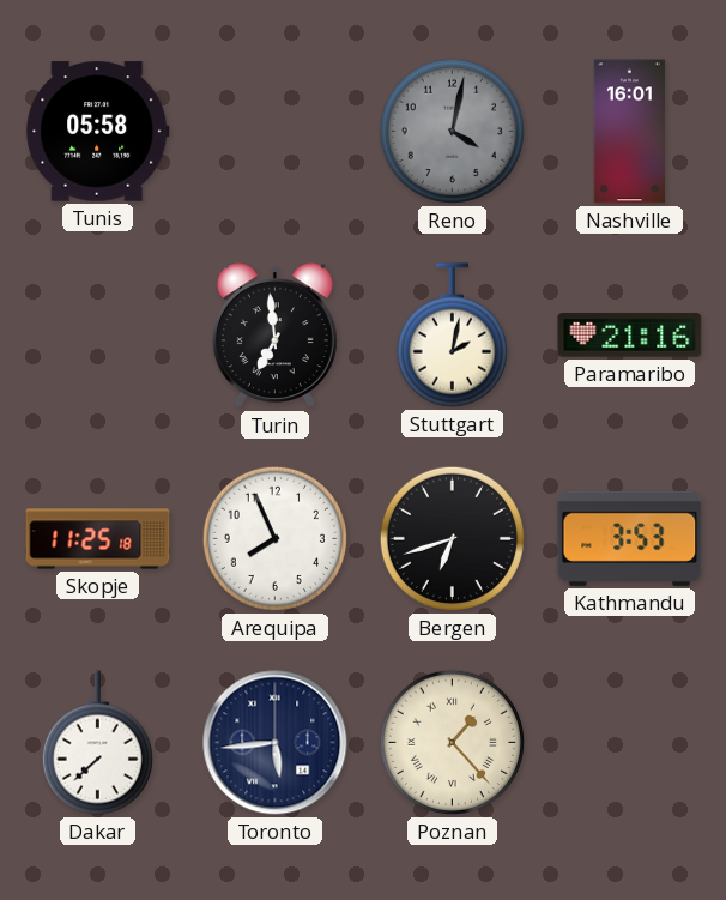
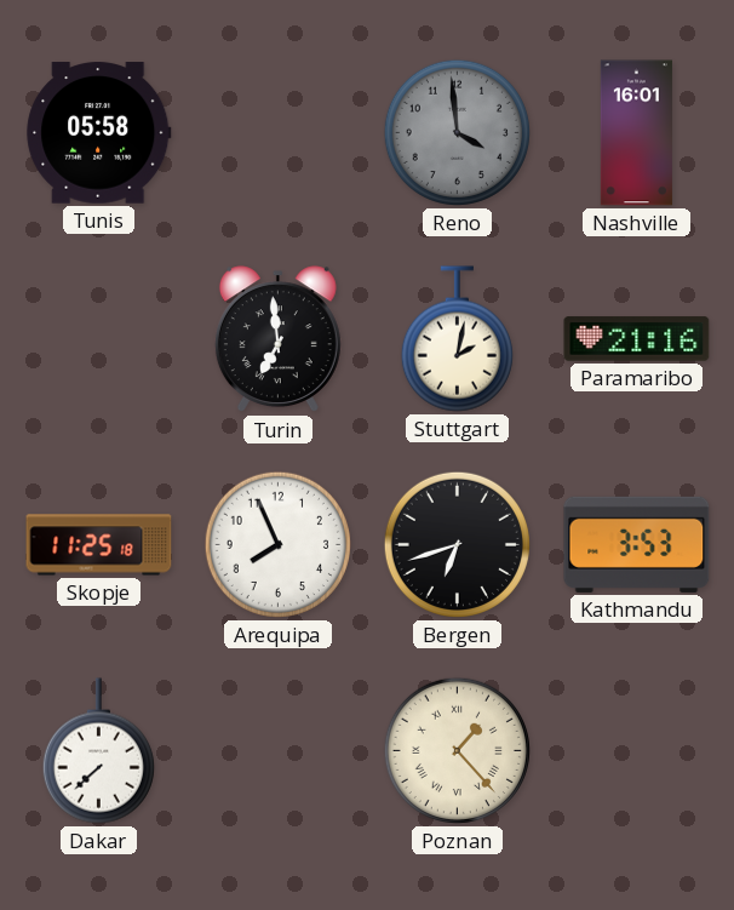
Reno: 4:02 -> 3:59
Toronto: 5:44 -> none
